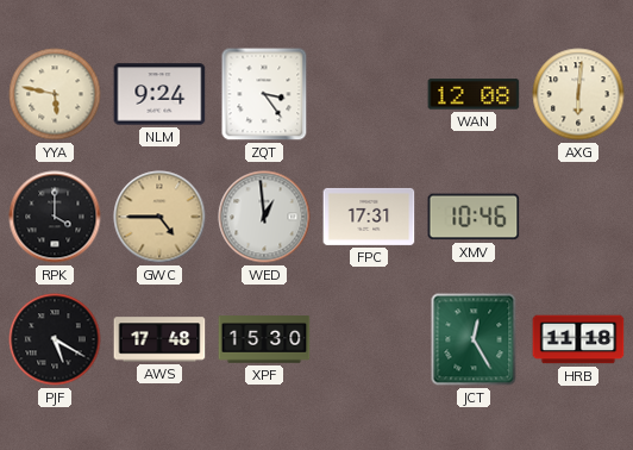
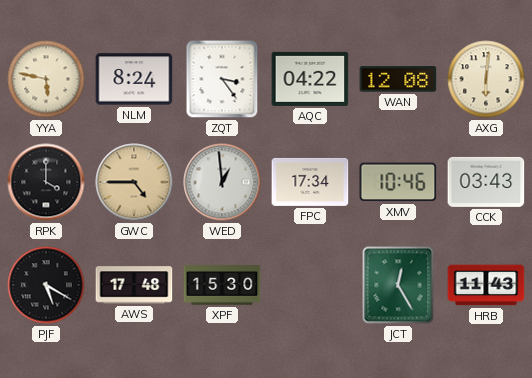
NLM: 9:24 -> 8:24
AQC: none -> 04:22
FPC: 17:31 -> 17:34
CCK: none -> 03:43
HRB: 11:18 -> 11:43
